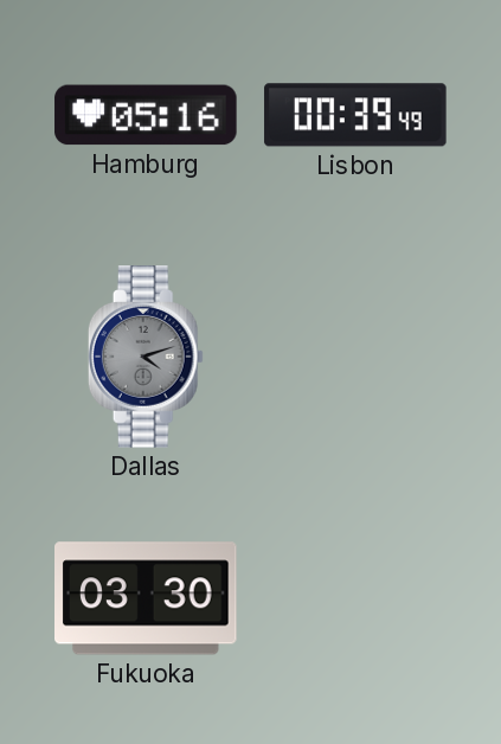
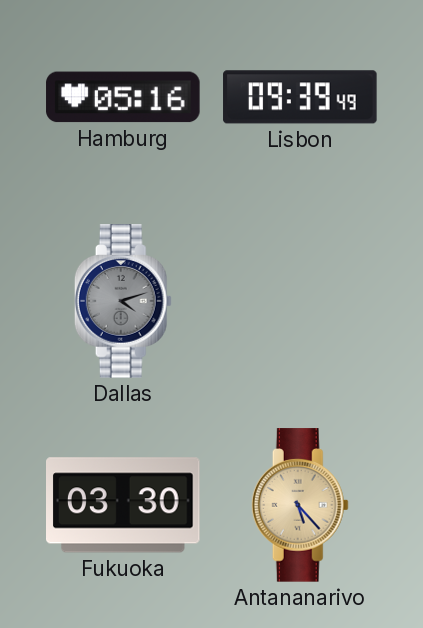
Lisbon: 00:39 -> 09:39
Antananarivo: none -> 5:23
